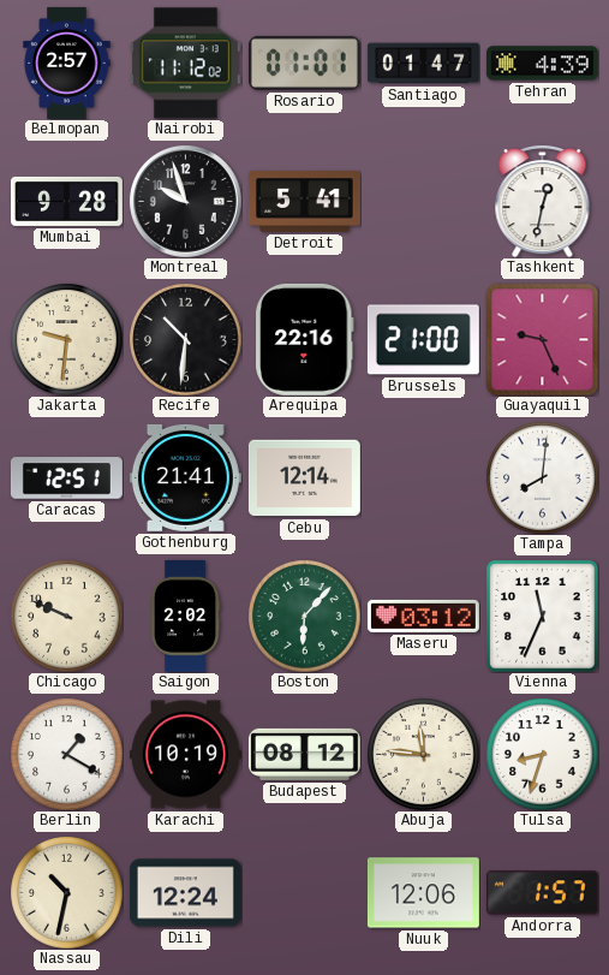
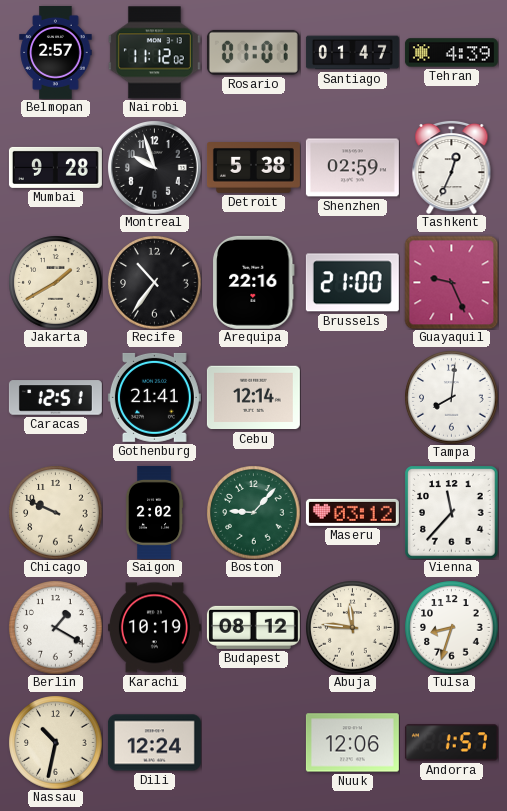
Detroit: 5:41 -> 5:38
Shenzhen: none -> 02:59
Tashkent: 12:32 -> 12:34
Jakarta: 9:31 -> 1:40
Recife: 10:31 -> 10:36
Boston: 6:07 -> 9:07
Vienna: 11:34 -> 11:37
